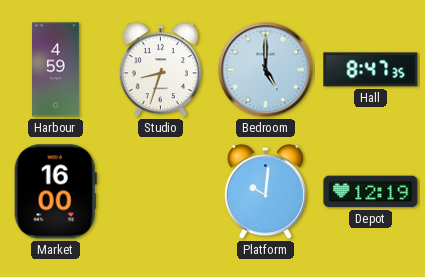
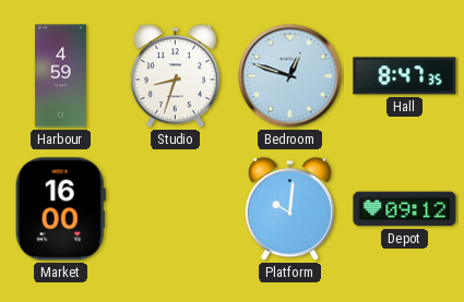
Bedroom: 5:00 -> 12:48
Depot: 12:19 -> 09:12
